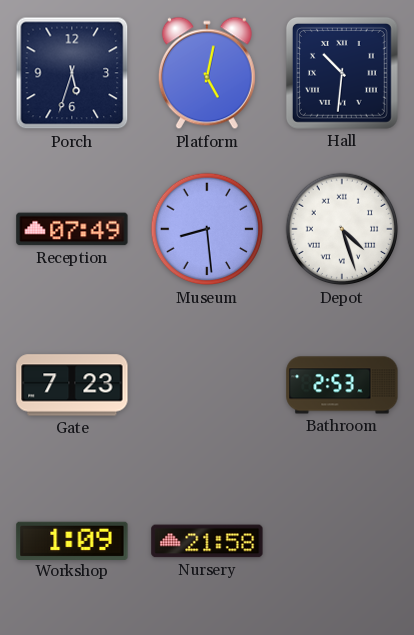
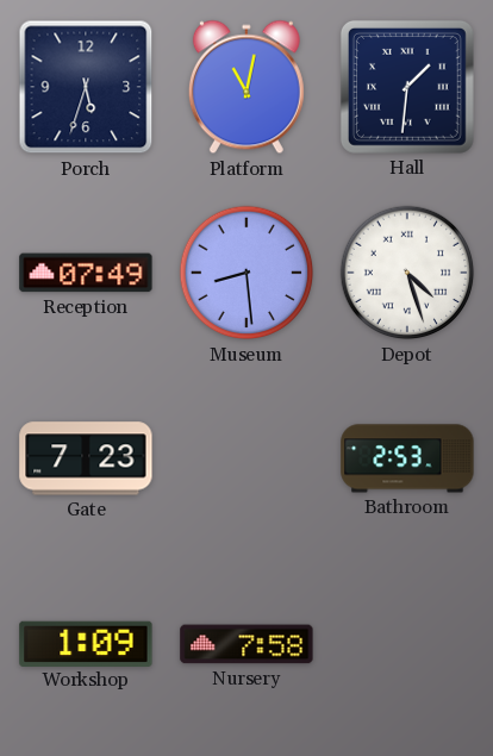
Platform: 5:02 -> 11:02
Hall: 10:31 -> 1:31
Nursery: 21:58 -> 7:58
